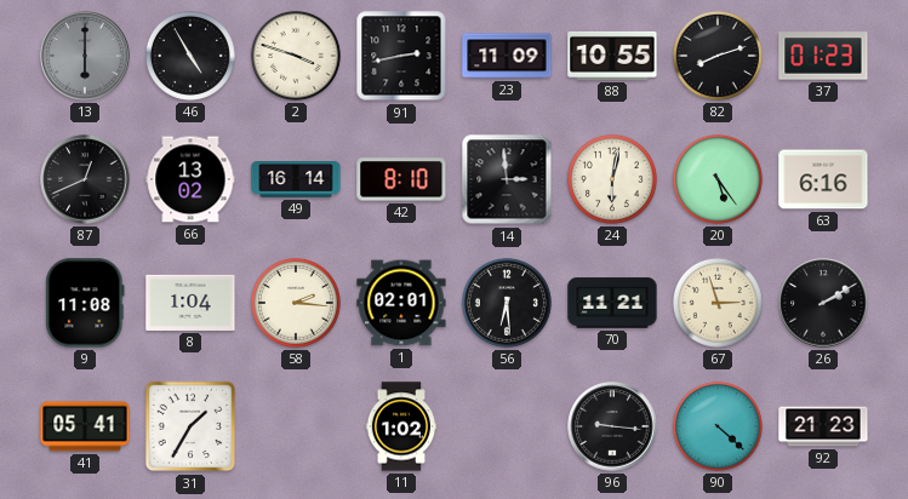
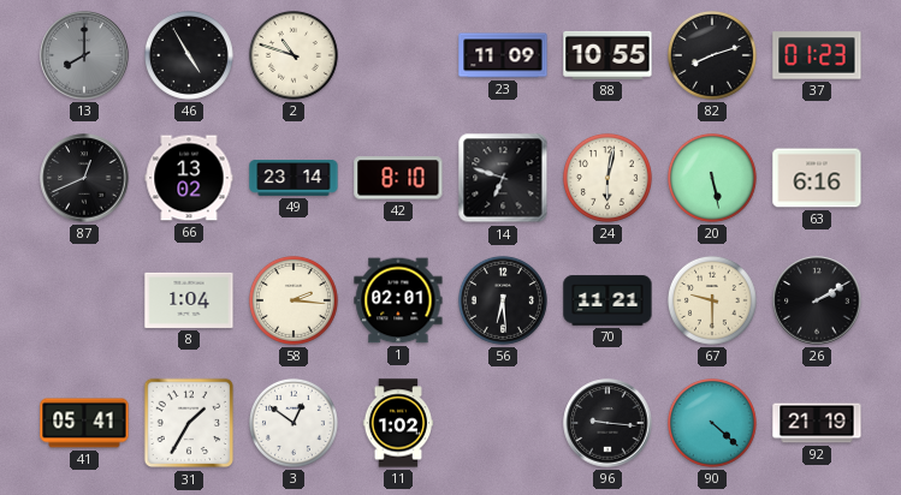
13: 6:00 -> 8:00
2: 3:48 -> 10:48
91: 2:43 -> none
49: 16:14 -> 23:14
14: 2:59 -> 6:48
20: 5:24 -> 5:28
9: 11:08 -> none
67: 2:57 -> 9:30
3: none -> 12:51
92: 21:23 -> 21:19
